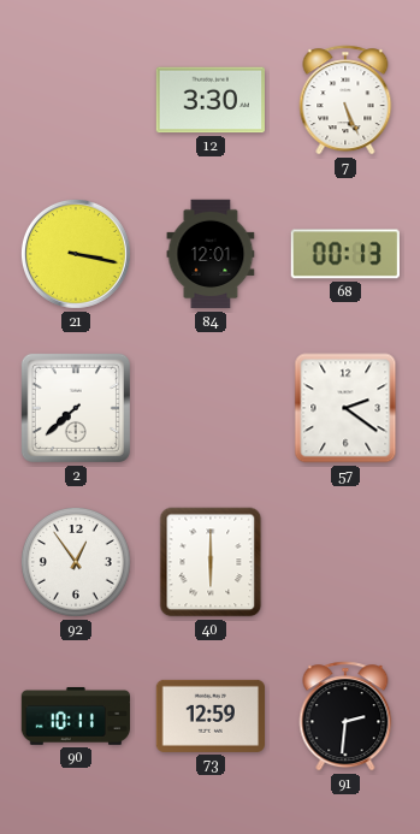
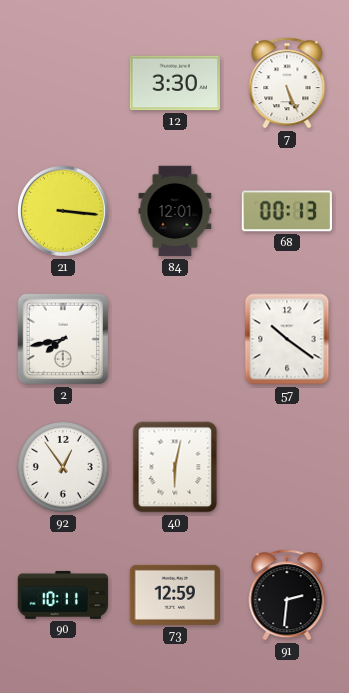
21: 3:17 -> 3:16
2: 7:38 -> 7:43
57: 2:21 -> 10:21
40: 6:00 -> 6:02
